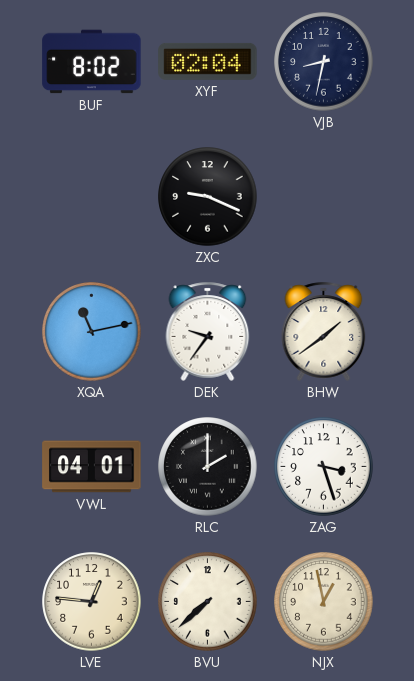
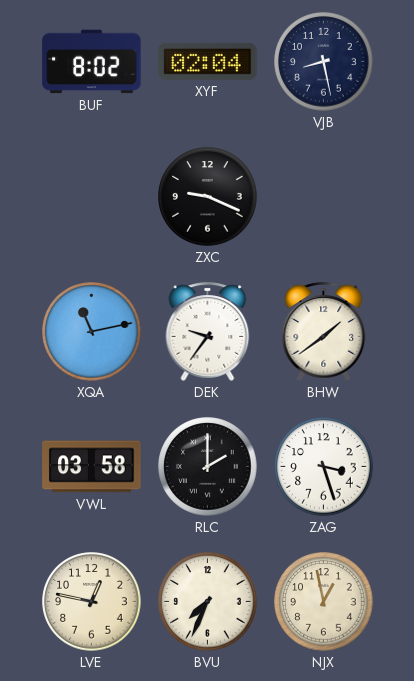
VJB: 8:32 -> 8:28
VWL: 04:01 -> 03:58
LVE: 12:46 -> 12:47
BVU: 7:38 -> 7:34
